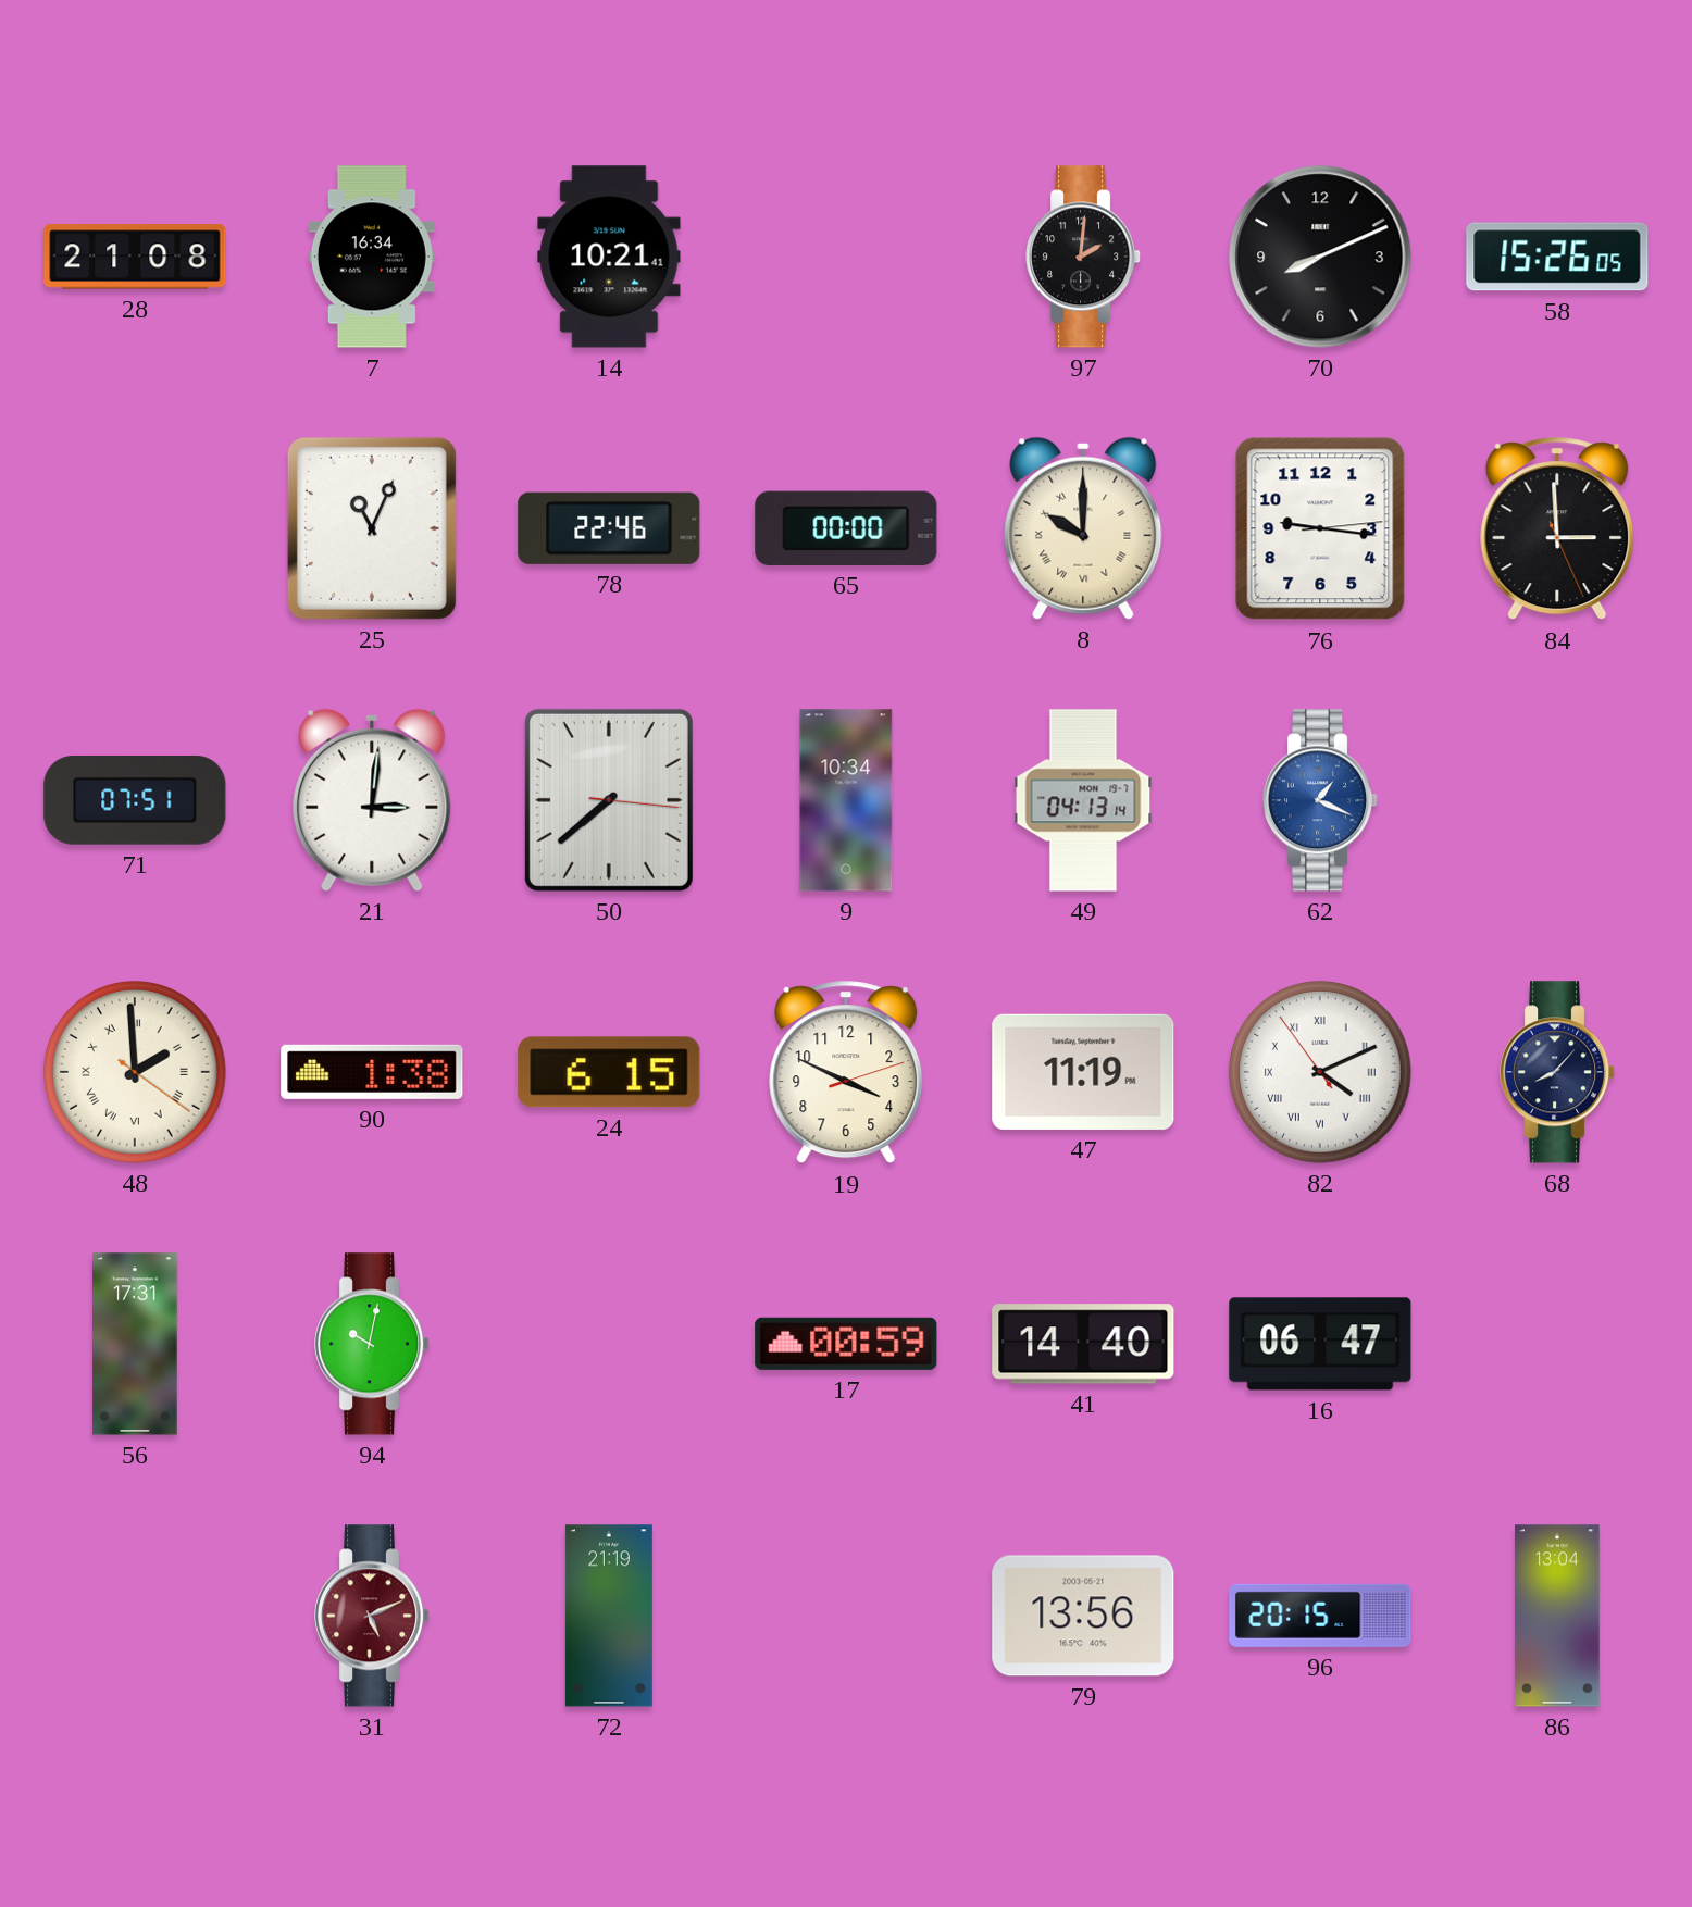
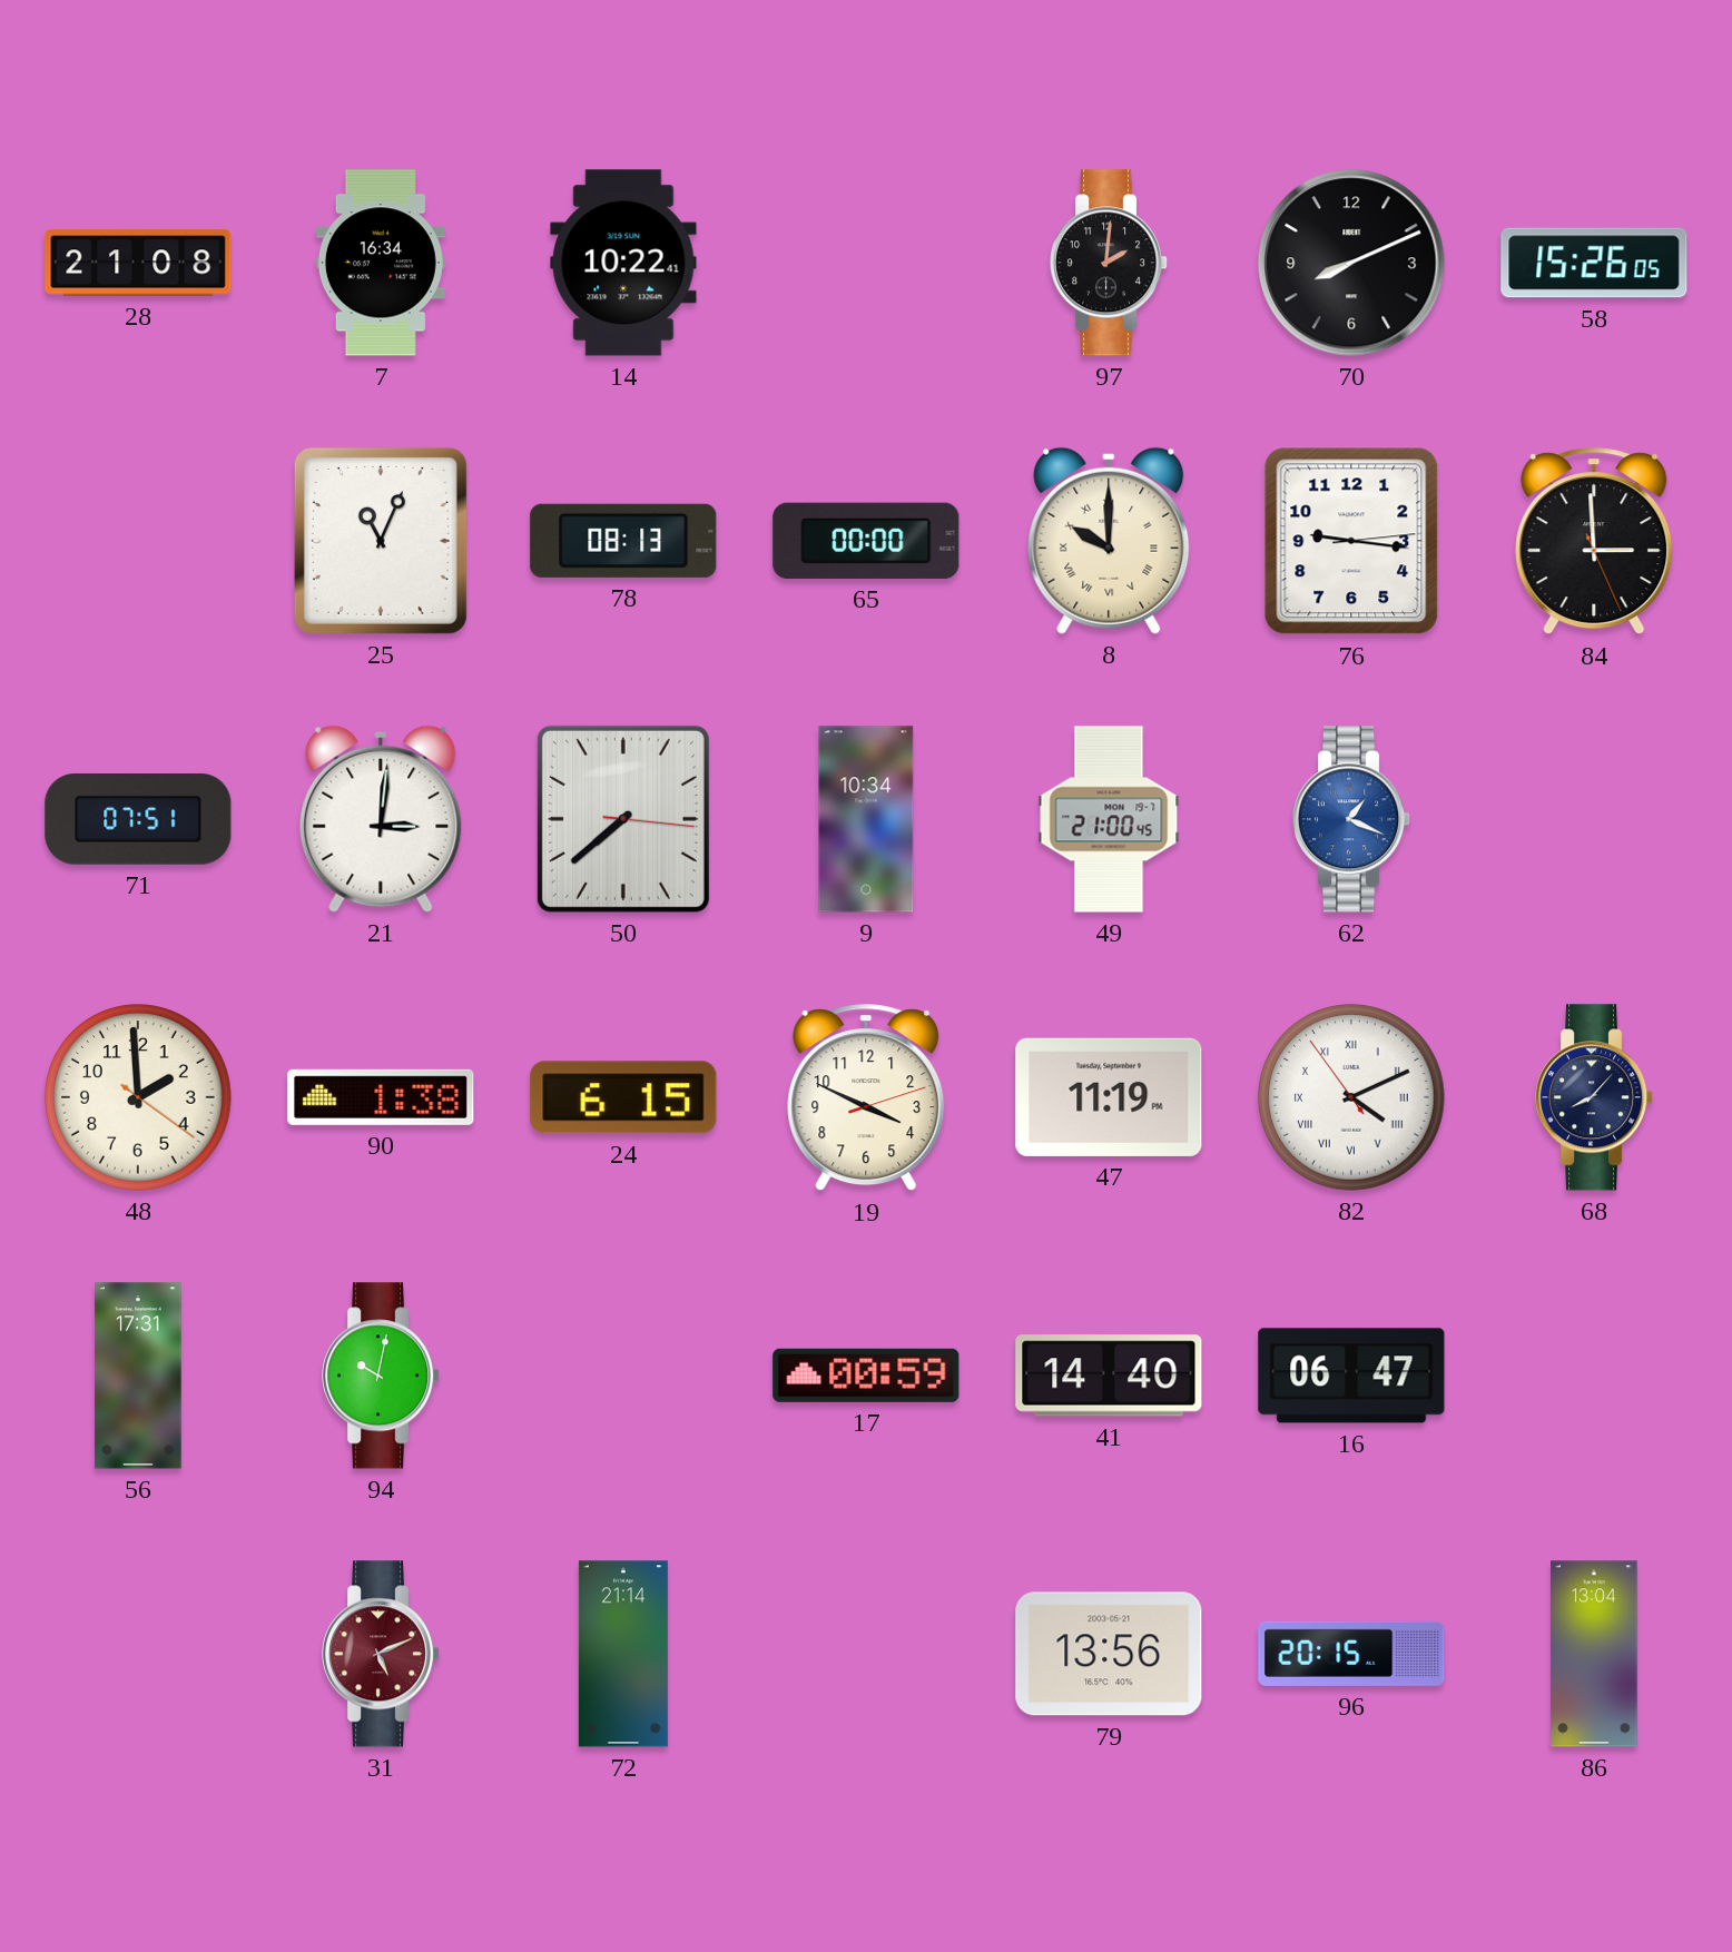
14: 10:21 -> 10:22
78: 22:46 -> 08:13
49: 04:13 -> 21:00
48 numerals: Roman -> Arabic
72: 21:19 -> 21:14
